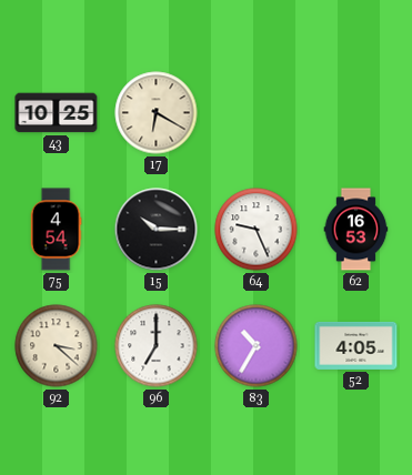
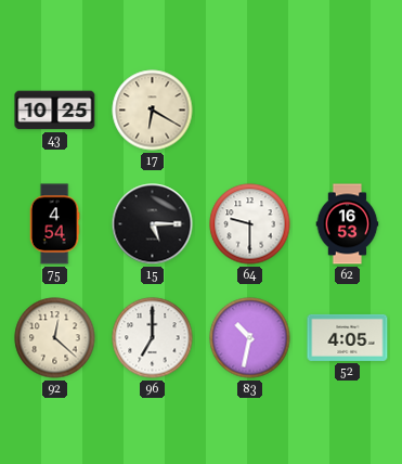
15: 10:15 -> 5:15
64: 9:26 -> 9:30
92: 3:22 -> 12:22
83: 10:35 -> 10:32
